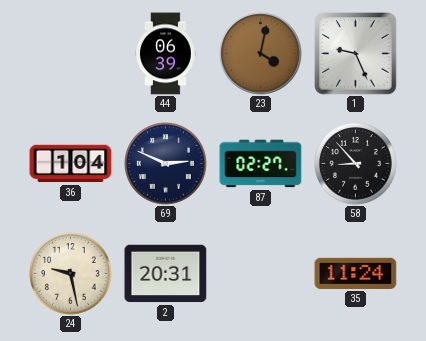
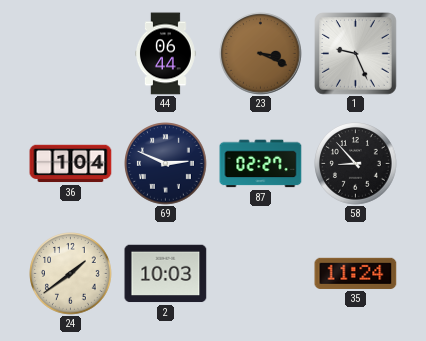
44: 06:39 -> 06:44
23: 4:02 -> 3:19
24: 9:28 -> 1:39
2: 20:31 -> 10:03
